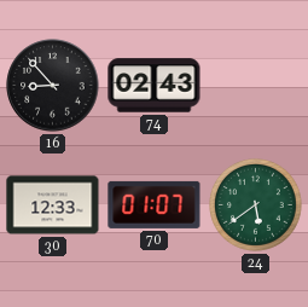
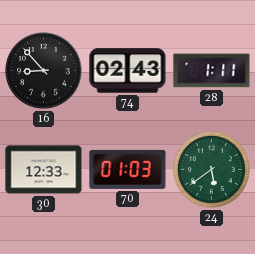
28: none -> 1:11
70: 01:07 -> 01:03
